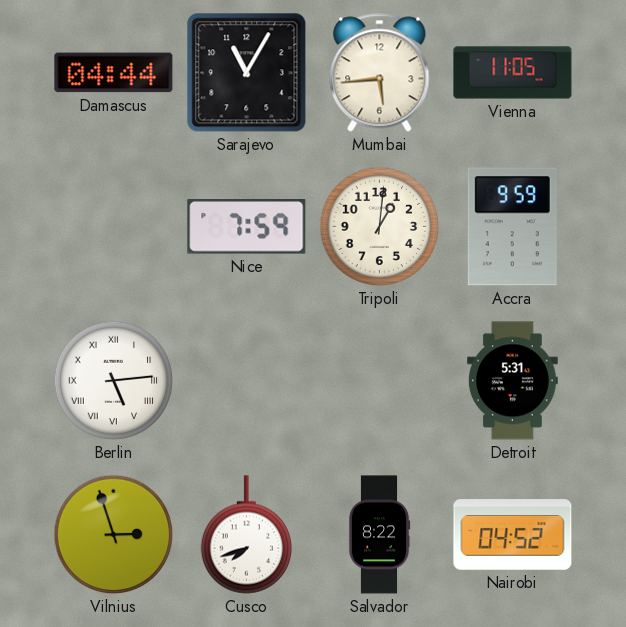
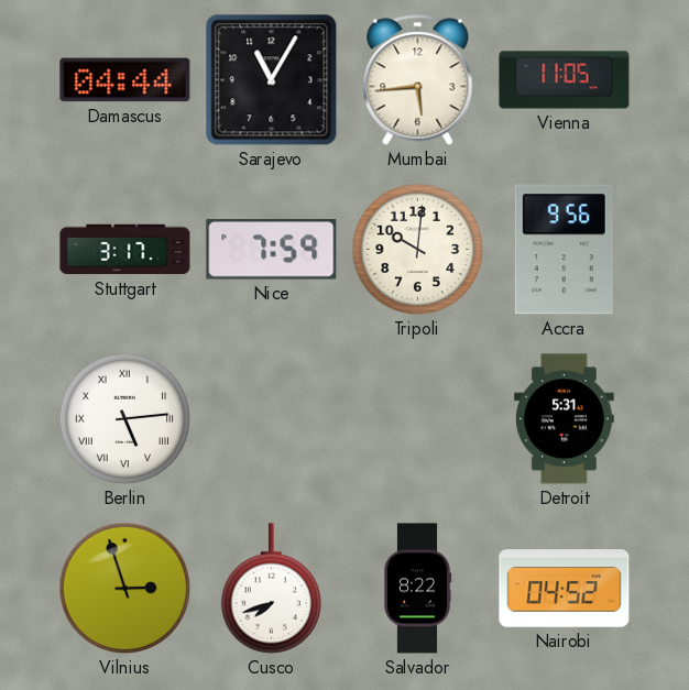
Stuttgart: none -> 3:17
Tripoli: 1:01 -> 10:01
Accra: 9:59 -> 9:56
